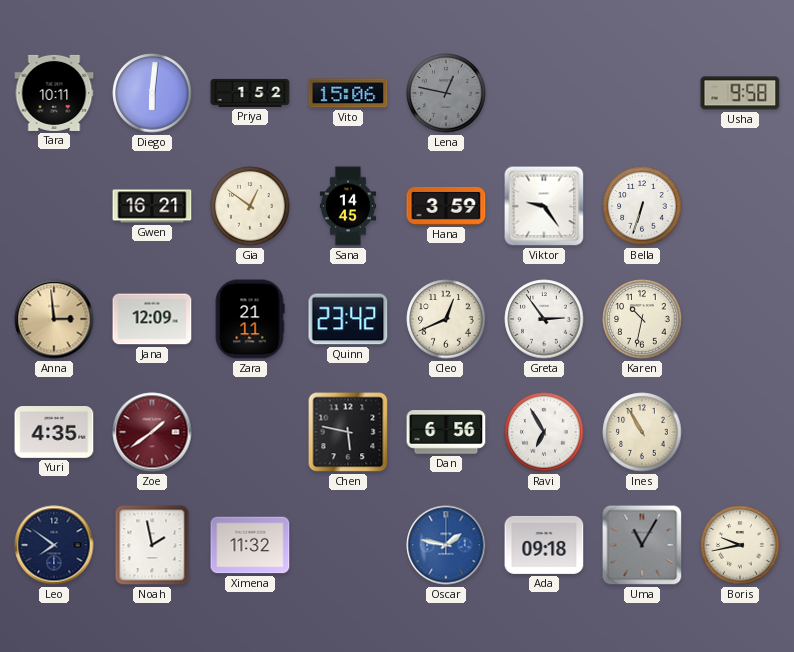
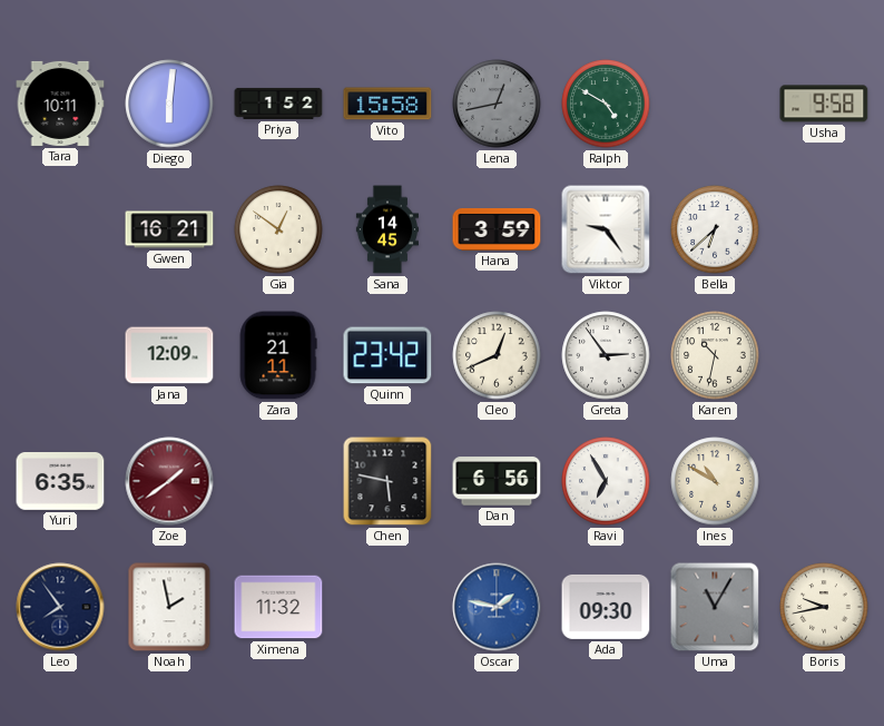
Vito: 15:06 -> 15:58
Lena: 12:47 -> 12:43
Ralph: none -> 4:50
Bella: 6:33 -> 6:38
Anna: 2:59 -> none
Yuri: 4:35 -> 6:35
Ines: 10:55 -> 10:50
Leo: 7:51 -> 7:54
Ada: 09:18 -> 09:30
